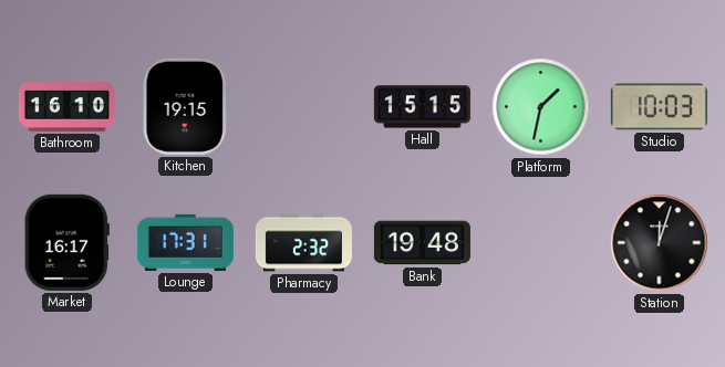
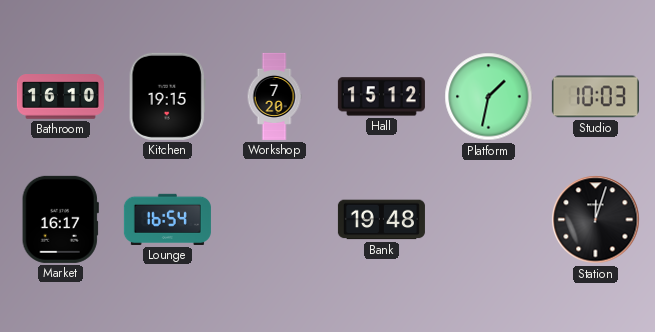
Workshop: none -> 7:20
Hall: 15:15 -> 15:12
Lounge: 17:31 -> 16:54
Pharmacy: 2:32 -> none
